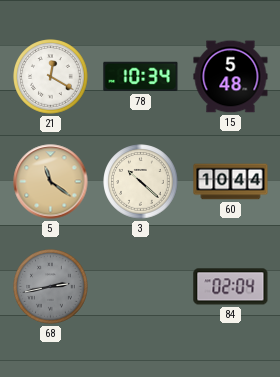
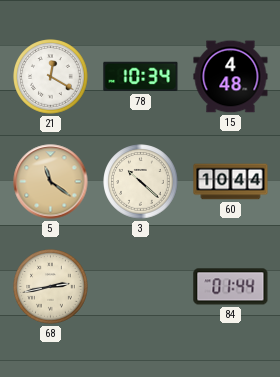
15: 5:48 -> 4:48
68 dial: grey -> cream
84: 02:04 -> 01:44
